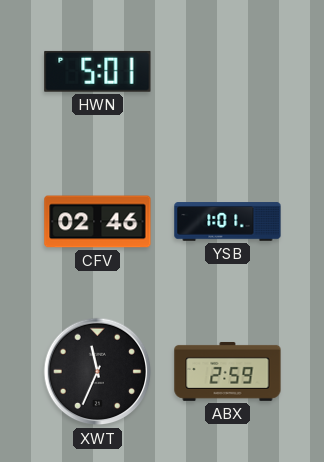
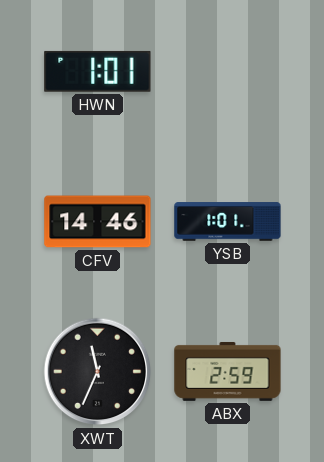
HWN: 5:01 -> 1:01
CFV: 02:46 -> 14:46
